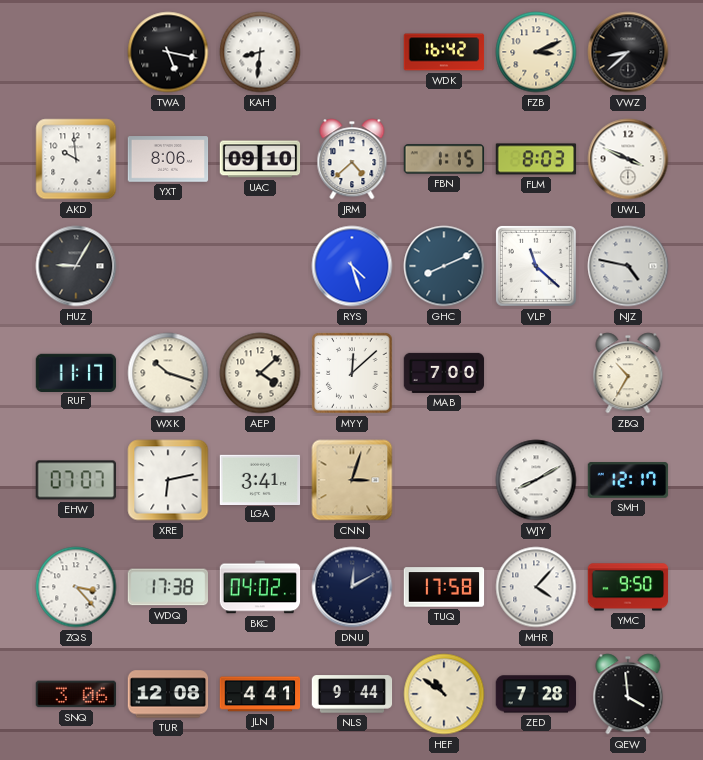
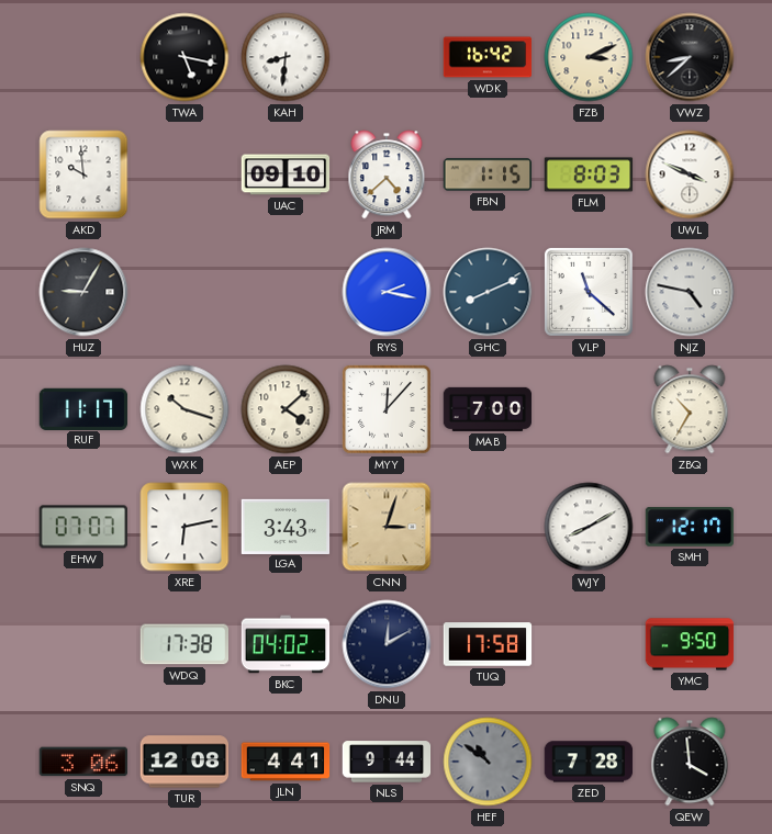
YXT: 8:06 -> none
RYS: 4:27 -> 2:17
MYY: 12:08 -> 12:07
LGA: 3:41 -> 3:43
ZQS: 3:23 -> none
MHR: 4:07 -> none
HEF dial: cream -> grey
